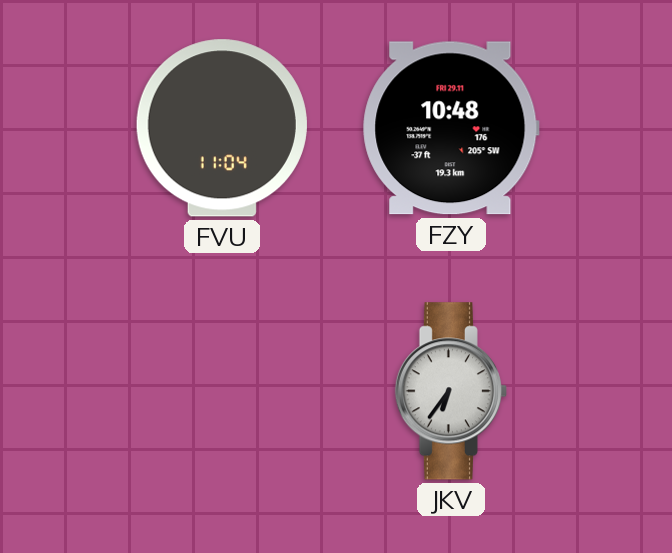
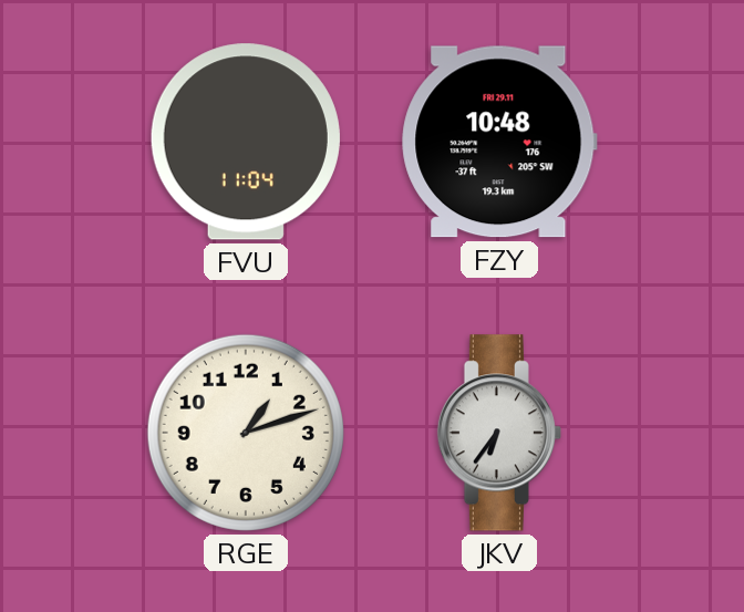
RGE: none -> 1:12
